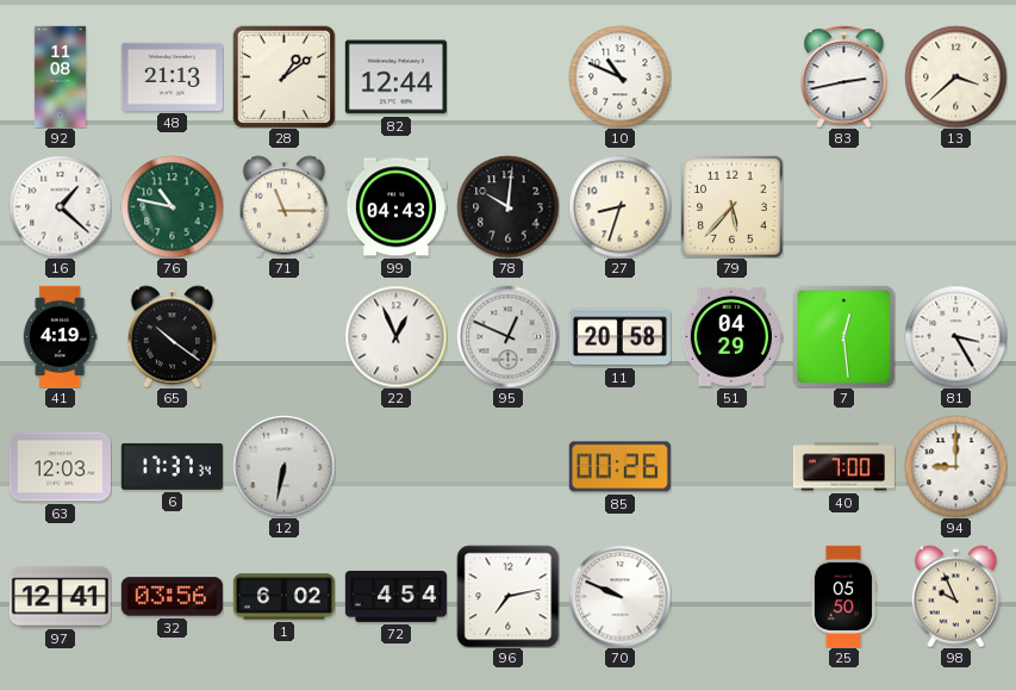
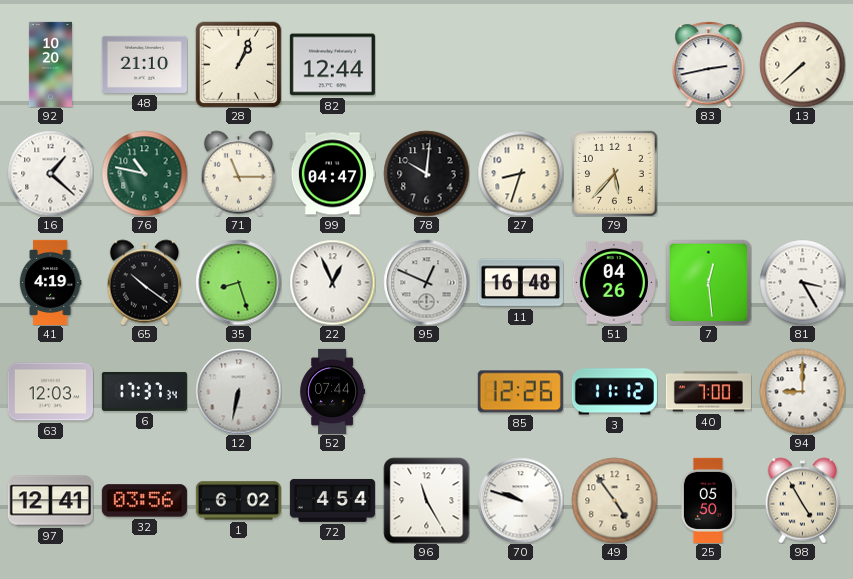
92: 11:08 -> 10:20
48: 21:13 -> 21:10
28: 1:09 -> 1:04
10: 10:49 -> none
13: 3:38 -> 7:38
99: 04:43 -> 04:47
35: none -> 8:27
11: 20:58 -> 16:48
51: 04:29 -> 04:26
52: none -> 07:44
85: 00:26 -> 12:26
3: none -> 11:12
96: 7:13 -> 11:25
70: 9:49 -> 9:48
49: none -> 4:54
98: 9:56 -> 4:55
